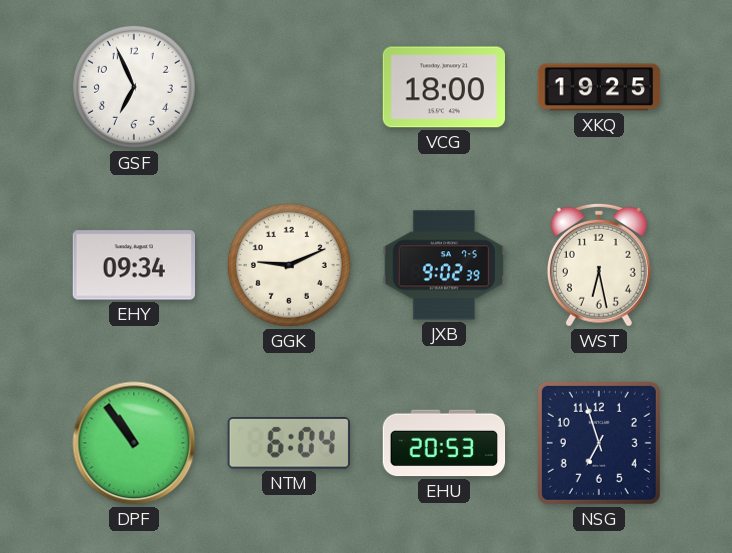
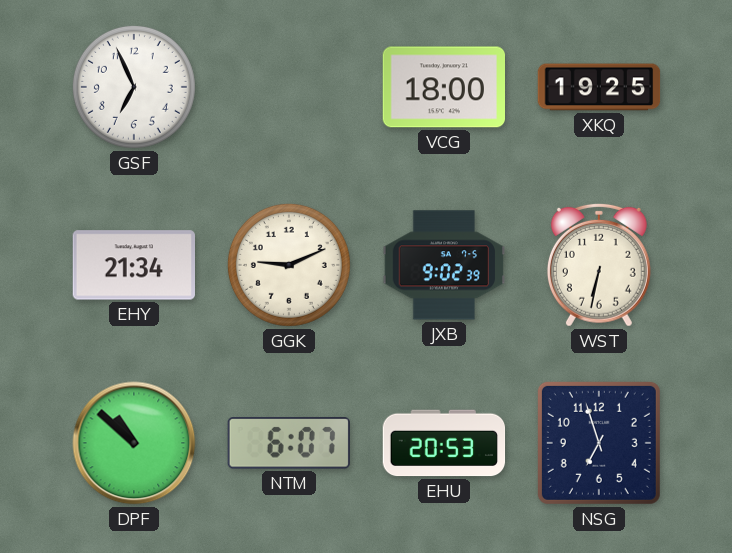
EHY: 09:34 -> 21:34
WST: 6:28 -> 6:32
DPF: 10:54 -> 10:52
NTM: 6:04 -> 6:07
